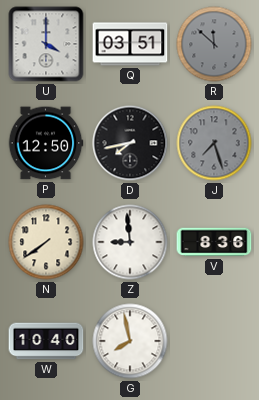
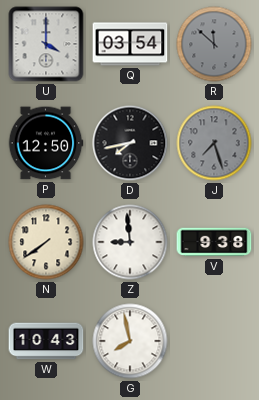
Q: 03:51 -> 03:54
V: 8:36 -> 9:38
W: 10:40 -> 10:43
